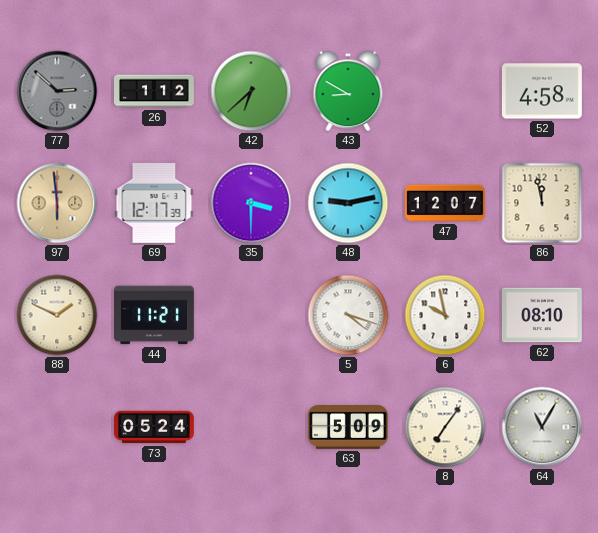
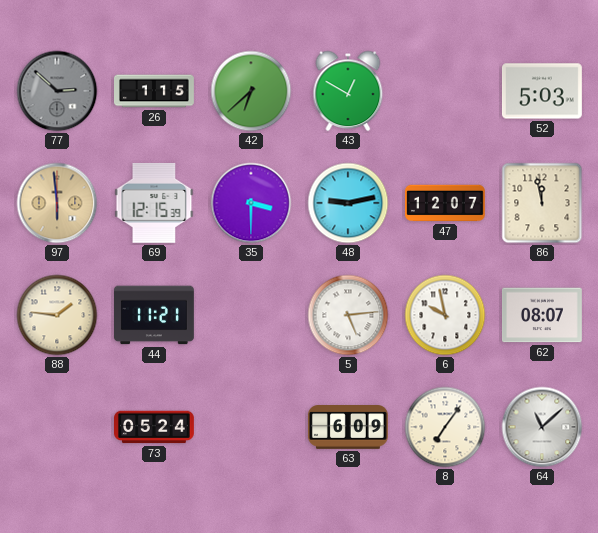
26: 1:12 -> 1:15
43: 8:50 -> 12:50
52: 4:58 -> 5:03
69: 12:17 -> 12:15
88: 1:49 -> 1:46
5: 4:18 -> 5:14
62: 08:10 -> 08:07
63: 5:09 -> 6:09
64: 11:05 -> 11:08
